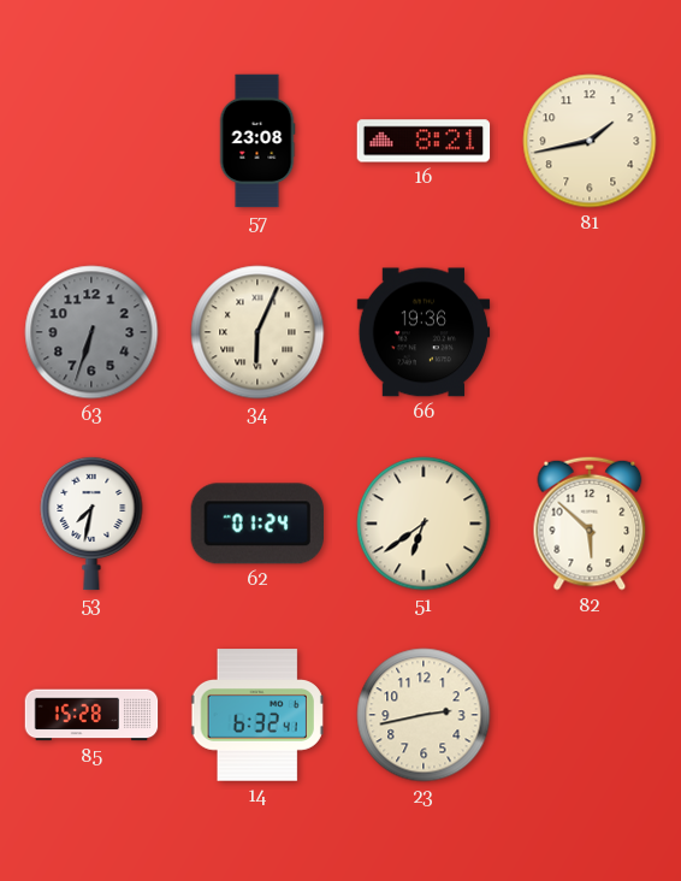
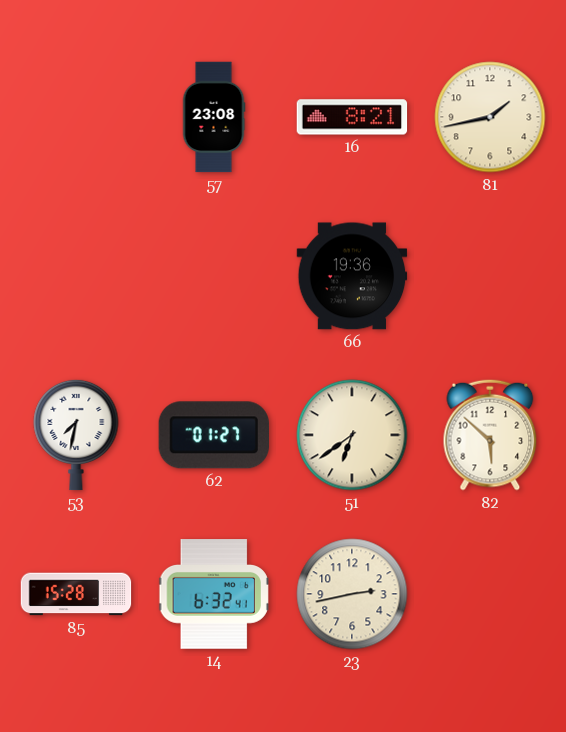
63: 6:33 -> none
34: 6:04 -> none
62: 01:24 -> 01:27
